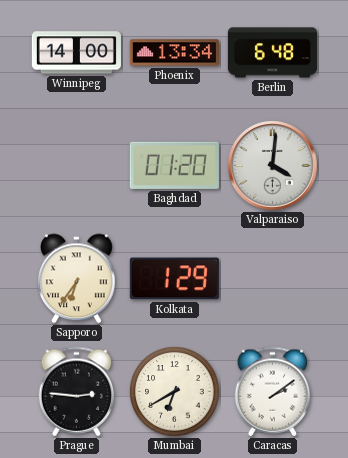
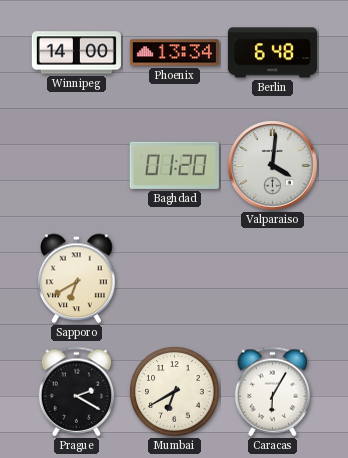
Sapporo: 6:36 -> 6:40
Kolkata: 1:29 -> none
Prague: 2:46 -> 2:20
Caracas: 2:09 -> 6:05
